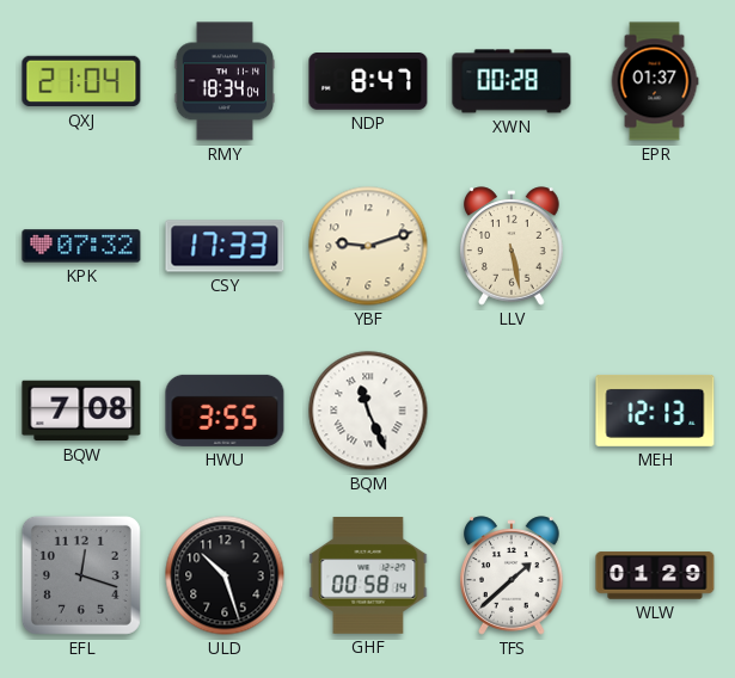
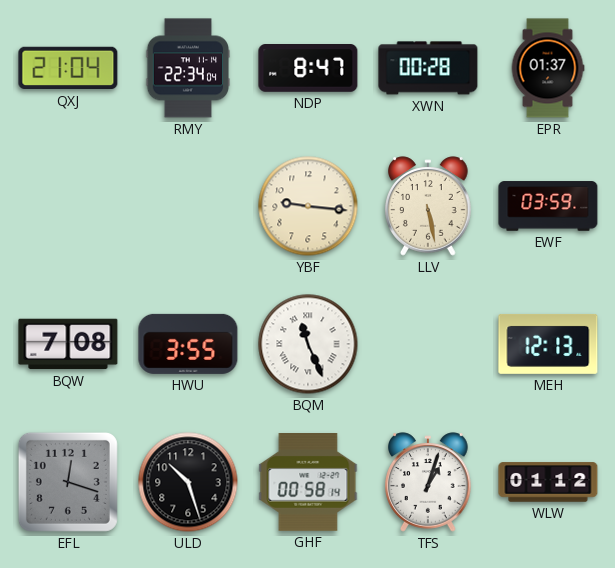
RMY: 18:34 -> 22:34
KPK: 07:32 -> none
CSY: 17:33 -> none
YBF: 9:12 -> 9:16
EWF: none -> 03:59
TFS: 1:38 -> 1:03
WLW: 01:29 -> 01:12
